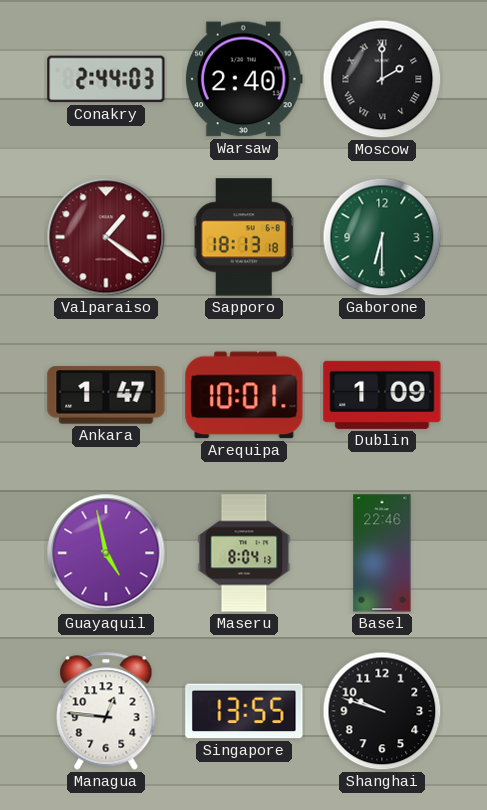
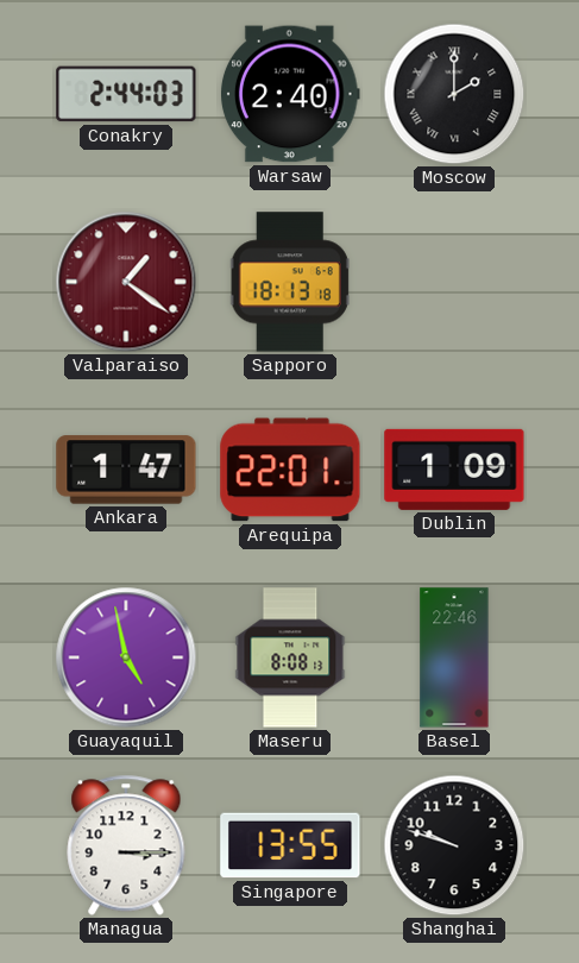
Gaborone: 6:30 -> none
Arequipa: 10:01 -> 22:01
Maseru: 8:04 -> 8:08
Managua: 12:46 -> 3:15
